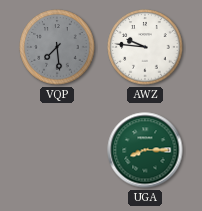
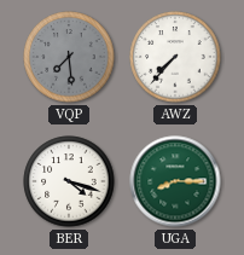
AWZ: 9:46 -> 7:37
BER: none -> 4:18
